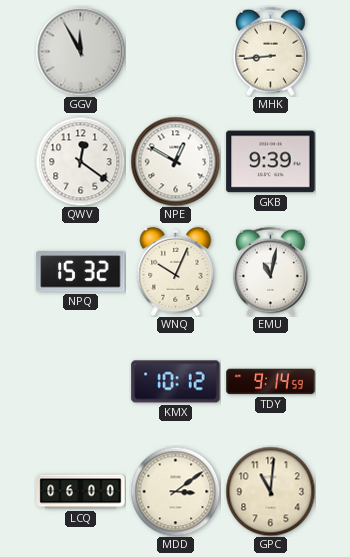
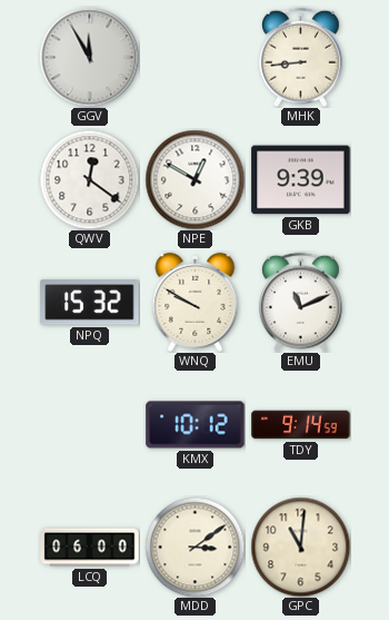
WNQ: 10:04 -> 9:50
EMU: 11:02 -> 11:11
